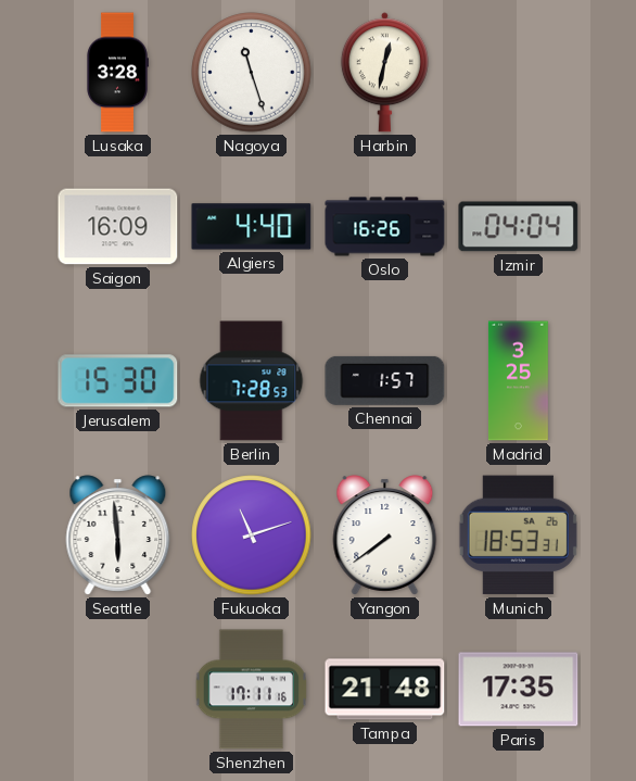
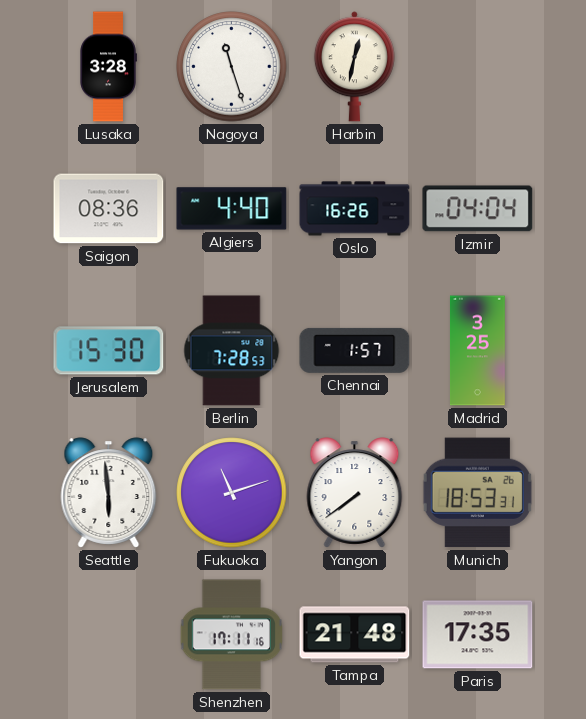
Saigon: 16:09 -> 08:36
